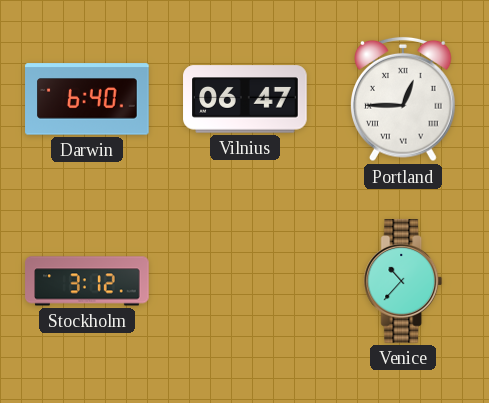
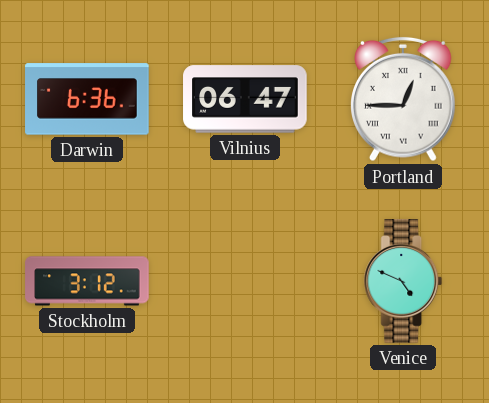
Darwin: 6:40 -> 6:36
Venice: 10:37 -> 4:49
